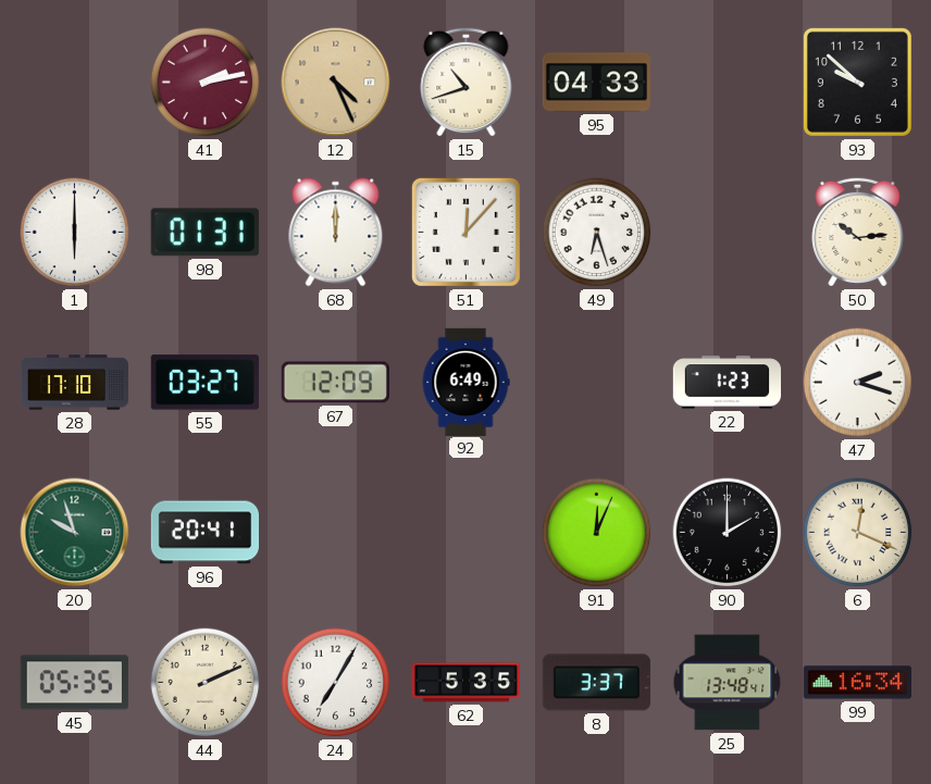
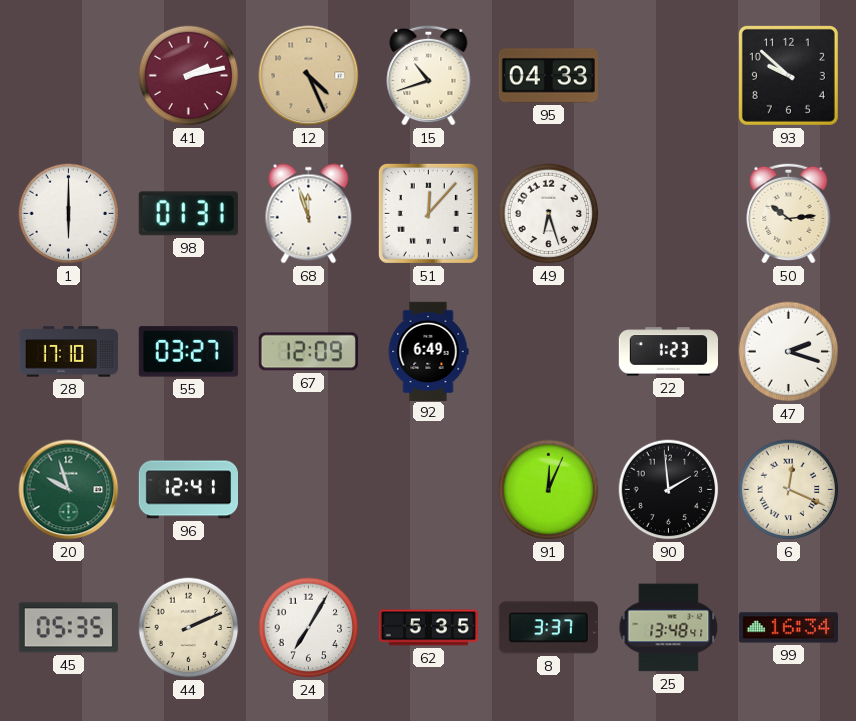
68: 12:00 -> 11:57
96: 20:41 -> 12:41
90: 2:00 -> 1:59
